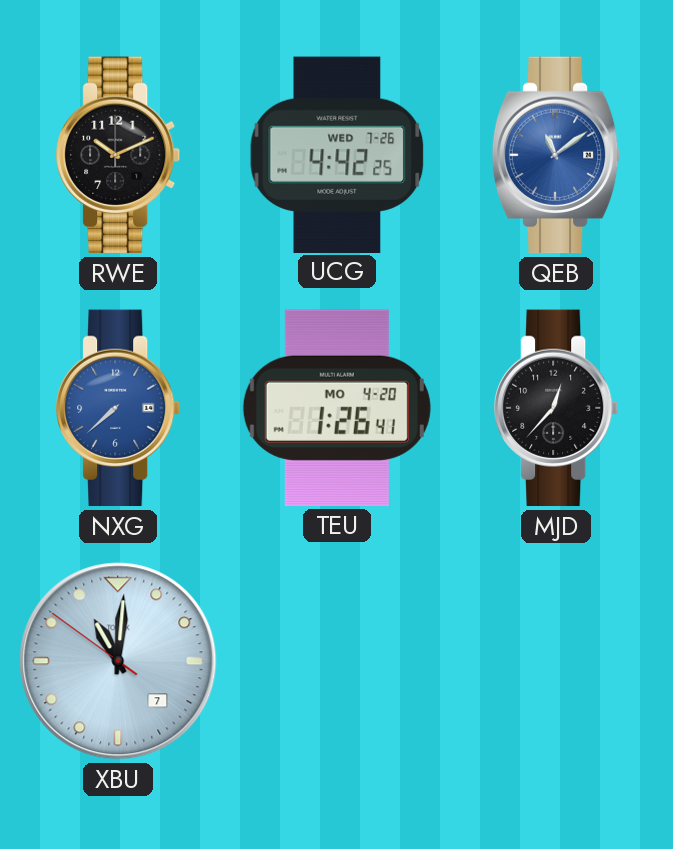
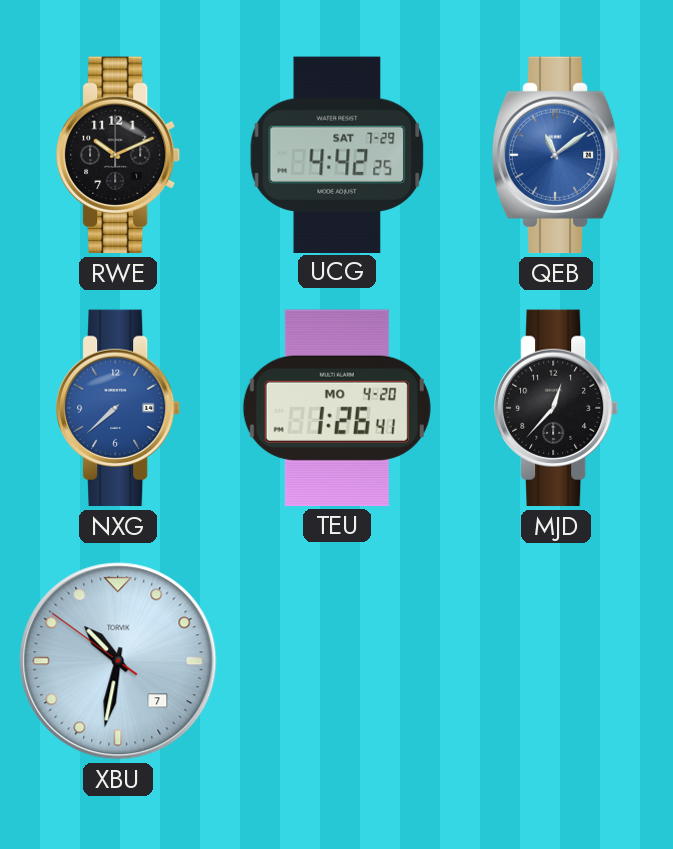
UCG date: WED 7-26 -> SAT 7-29
XBU: 11:00 -> 10:31
